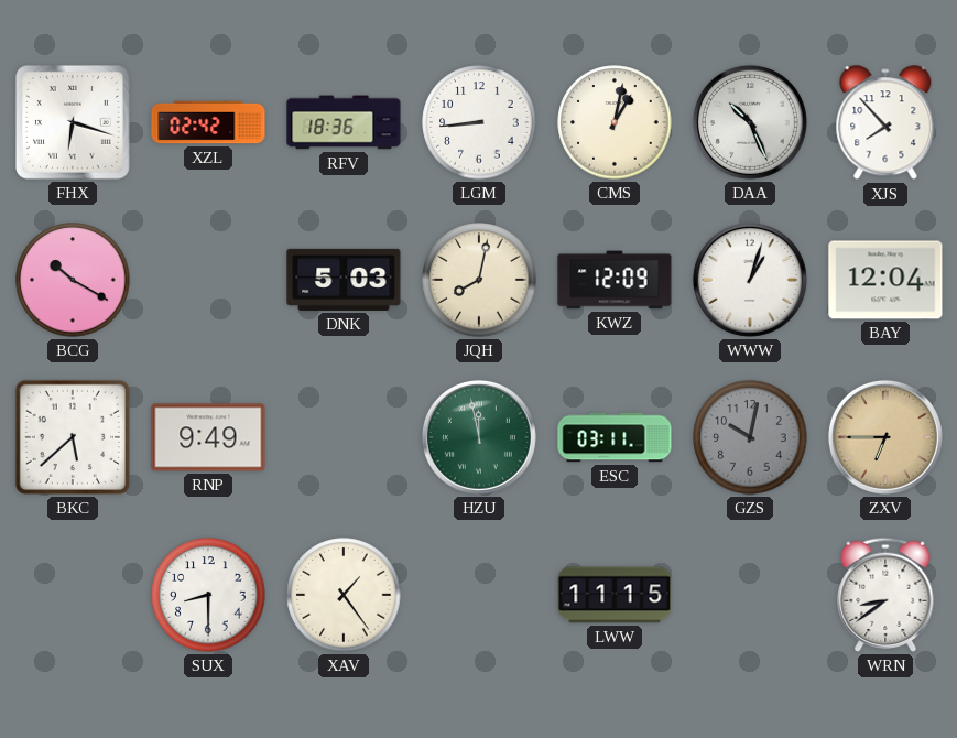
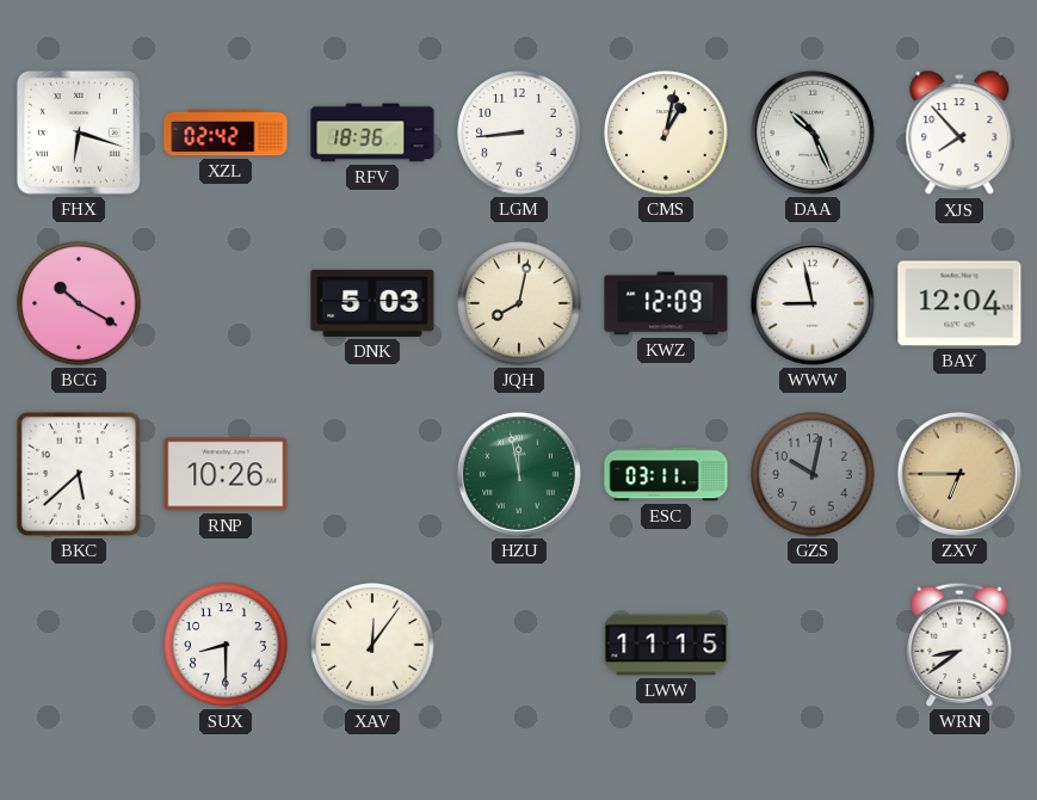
WWW: 1:03 -> 8:58
RNP: 9:49 -> 10:26
XAV: 1:24 -> 12:06
